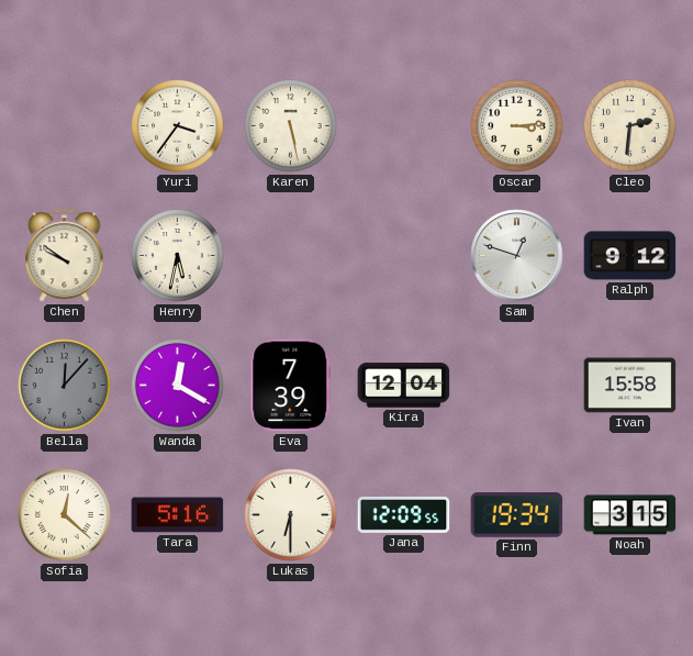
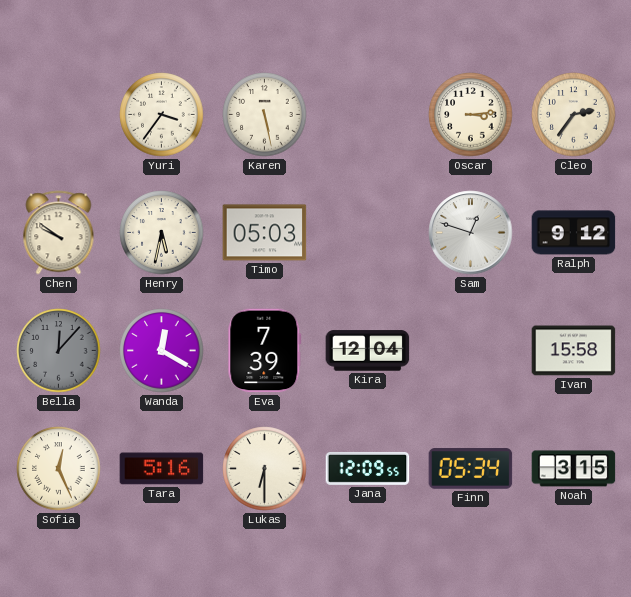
Cleo: 2:31 -> 2:36
Timo: none -> 05:03
Sofia: 12:22 -> 12:26
Finn: 19:34 -> 05:34
